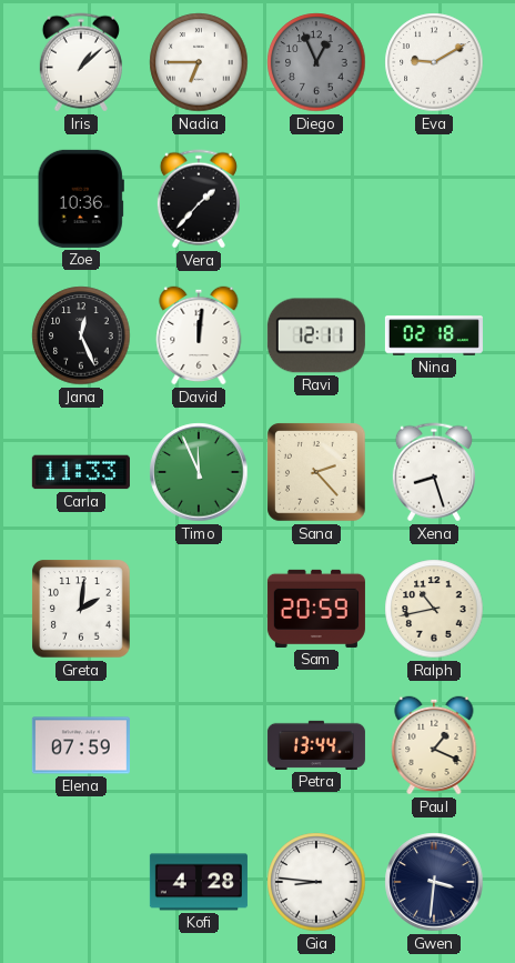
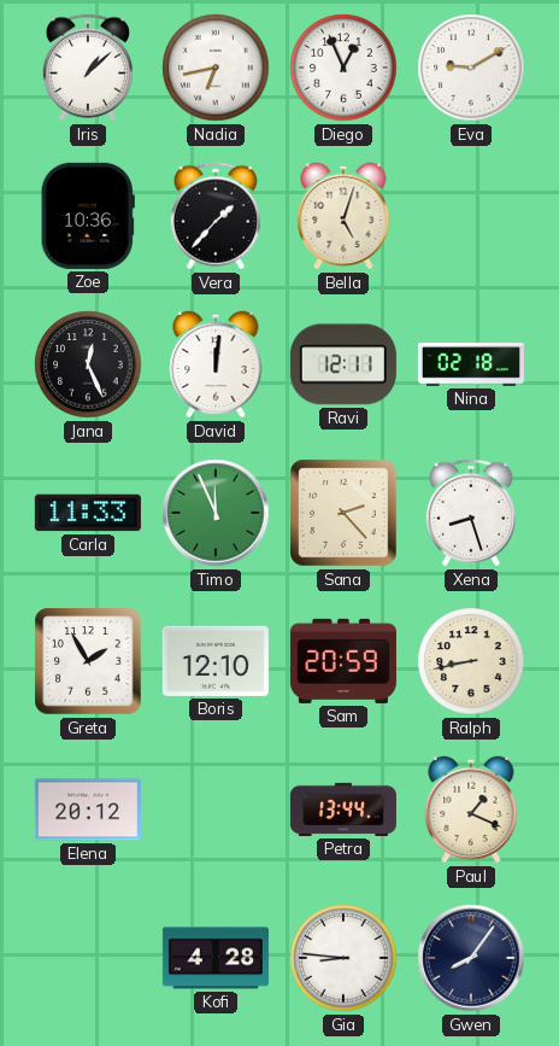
Nadia: 6:45 -> 6:43
Diego dial: grey -> white
Bella: none -> 5:03
Greta: 2:01 -> 1:55
Boris: none -> 12:10
Ralph: 10:43 -> 8:43
Elena: 07:59 -> 20:12
Gwen: 3:31 -> 8:06
